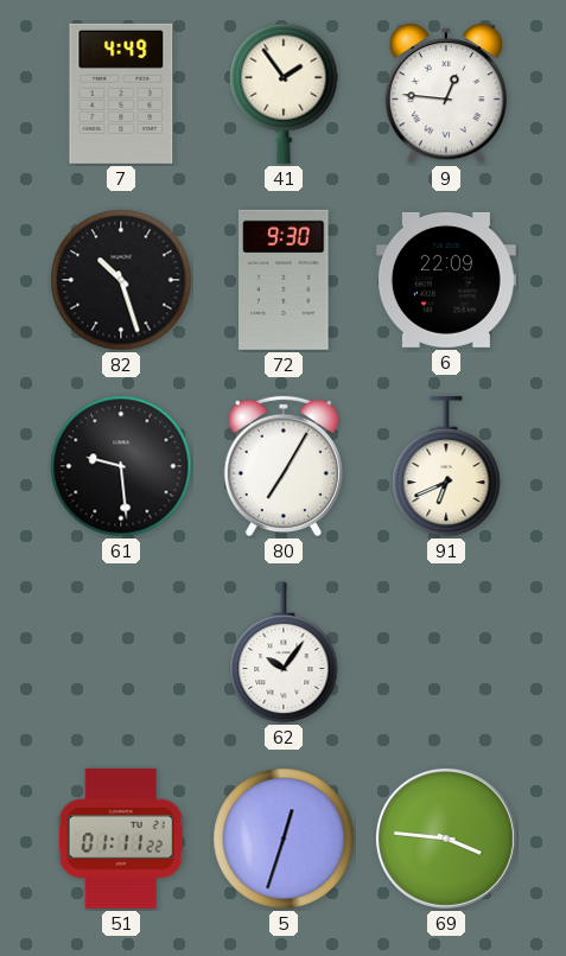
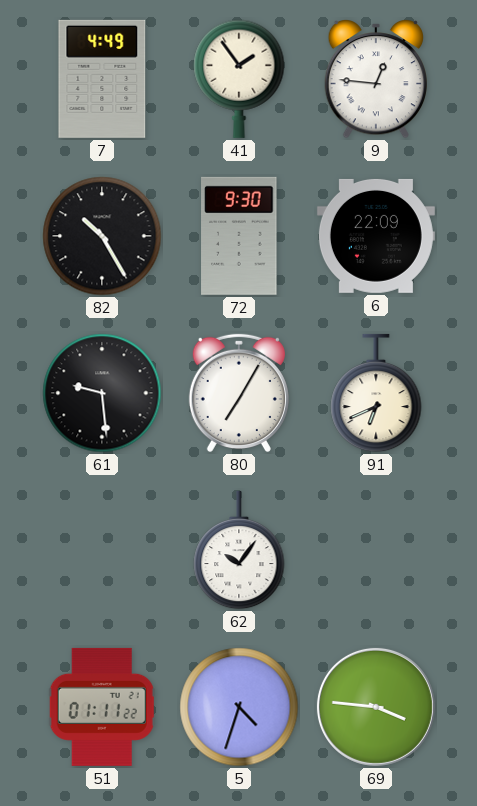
82: 10:27 -> 10:25
5: 12:33 -> 4:33
